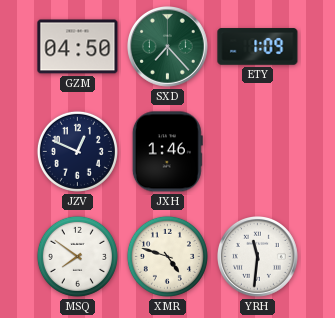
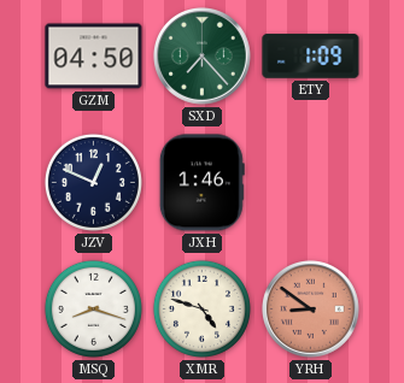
MSQ: 7:51 -> 8:18
YRH: 11:31 -> 8:51
YRH dial: white -> salmon
